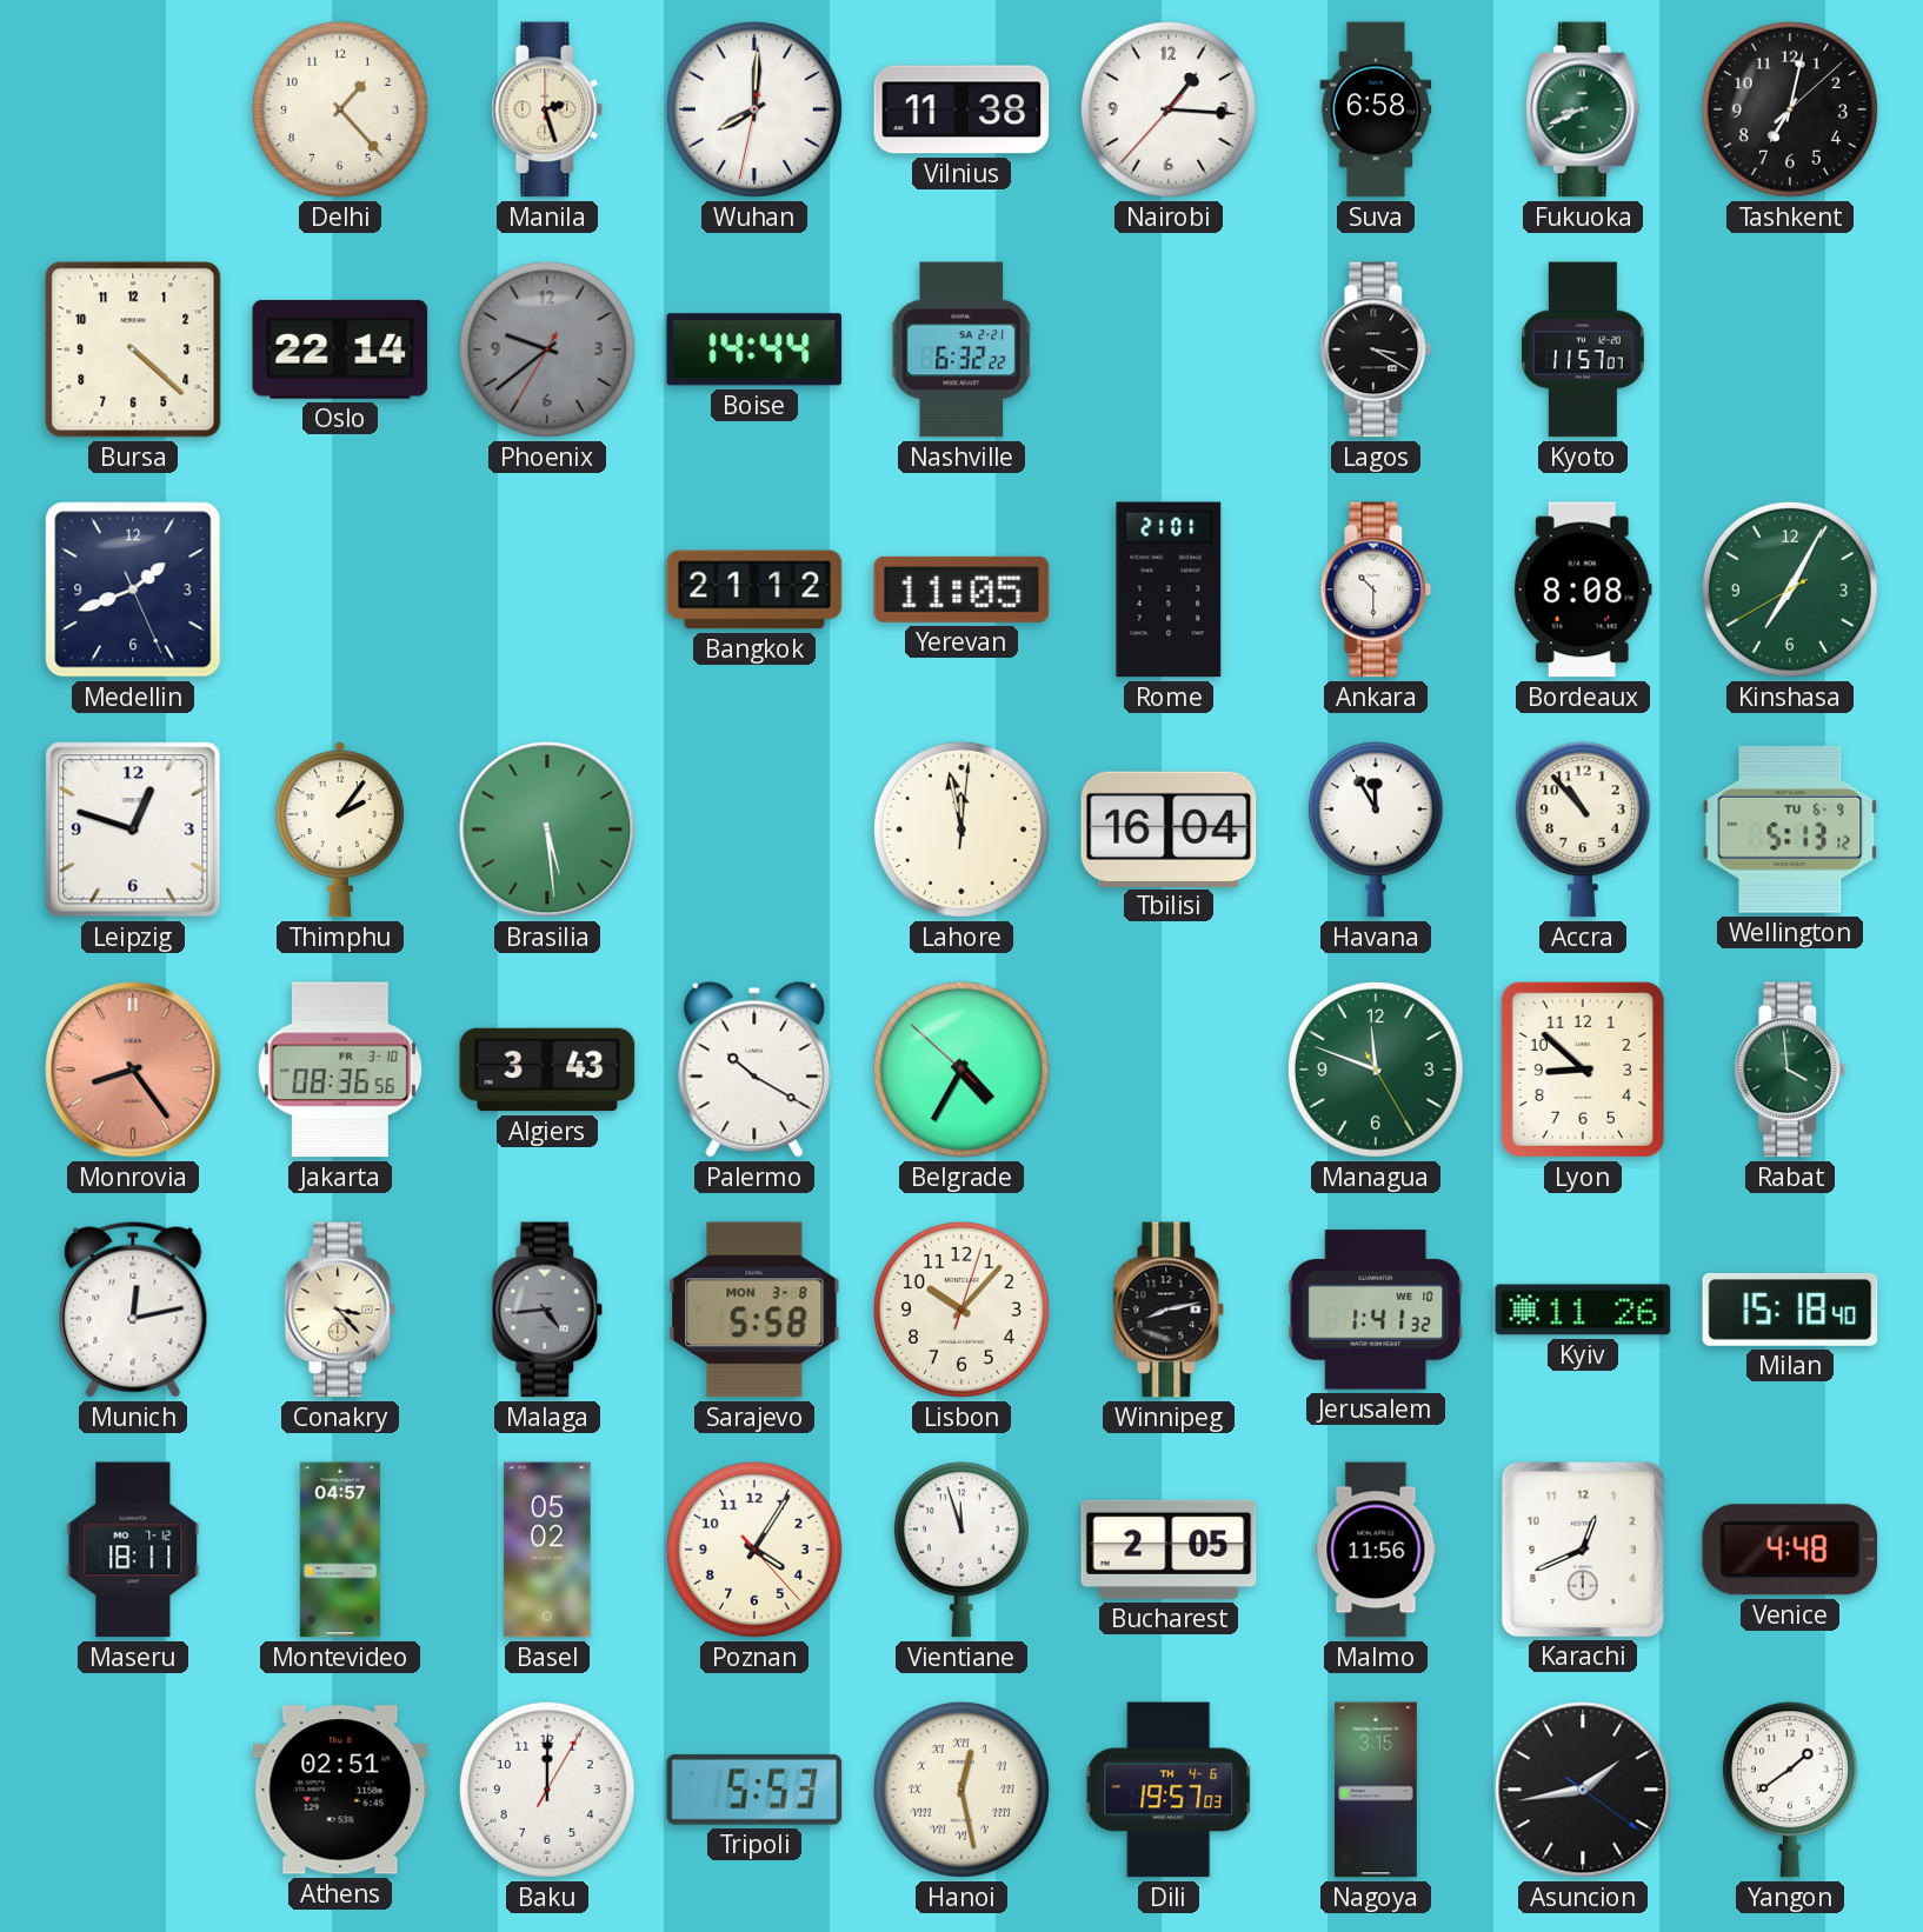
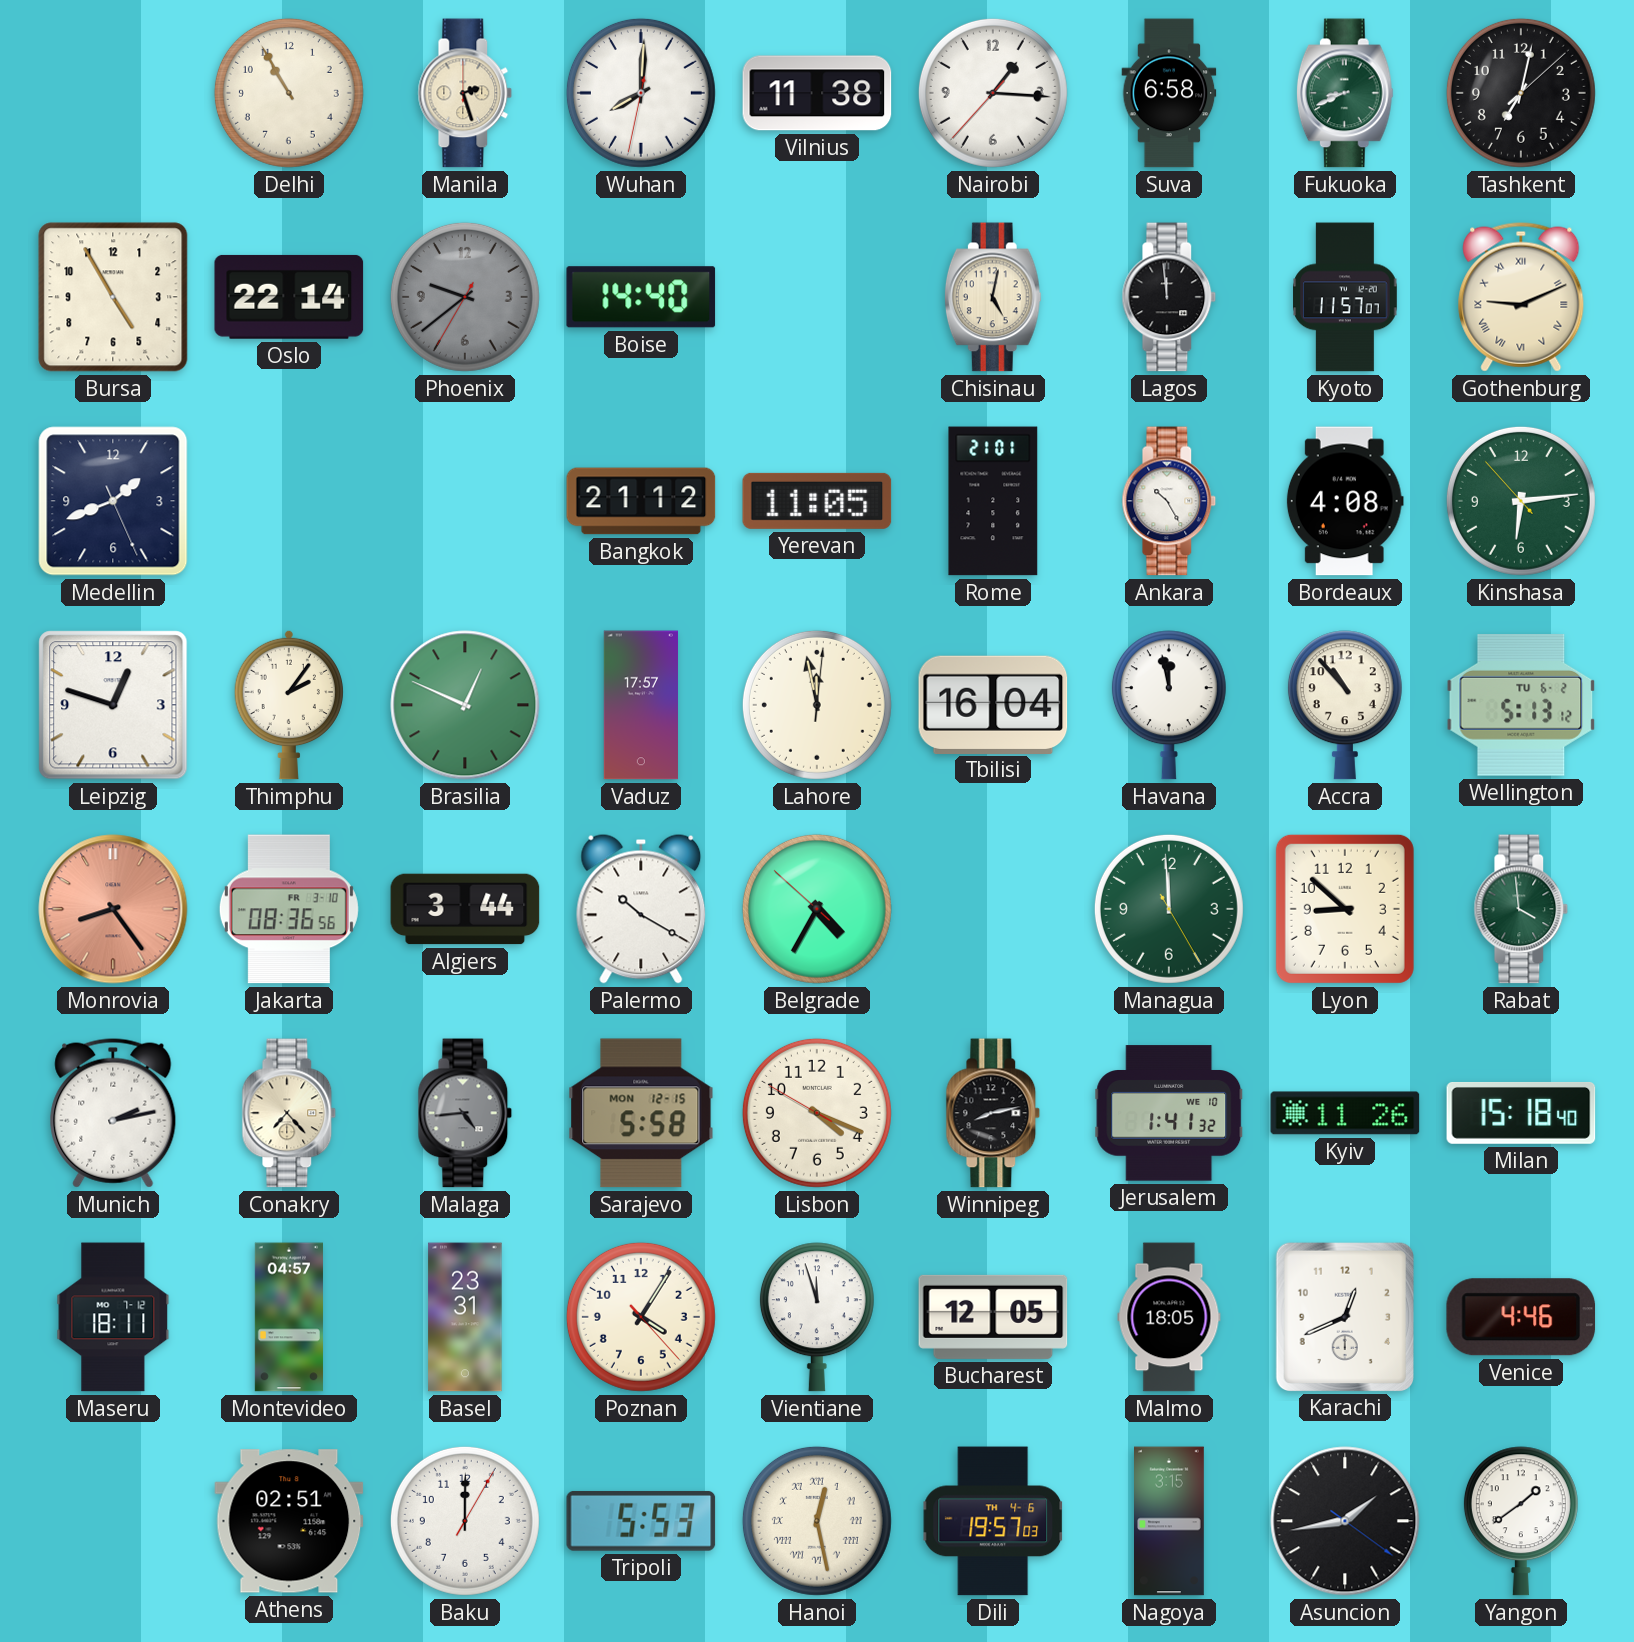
Delhi: 1:23 -> 10:55
Bursa: 4:22 -> 4:55
Boise: 14:44 -> 14:40
Nashville: 6:32 -> none
Chisinau: none -> 5:02
Lagos: 3:20 -> 11:59
Gothenburg: none -> 9:11
Ankara: 10:30 -> 10:25
Bordeaux: 8:08 -> 4:08
Kinshasa: 7:04 -> 6:13
Brasilia: 5:29 -> 12:49
Vaduz: none -> 17:57
Havana: 11:55 -> 11:58
Wellington date: TU 6-9 -> TU 6-2
Algiers: 3:43 -> 3:44
Managua: 11:48 -> 11:59
Munich: 12:13 -> 2:13
Conakry: 3:23 -> 7:23
Sarajevo date: MON 3-8 -> MON 12-15
Lisbon: 10:07 -> 4:18
Basel: 05:02 -> 23:31
Bucharest: 2:05 -> 12:05
Malmo: 11:56 -> 18:05
Venice: 4:48 -> 4:46
